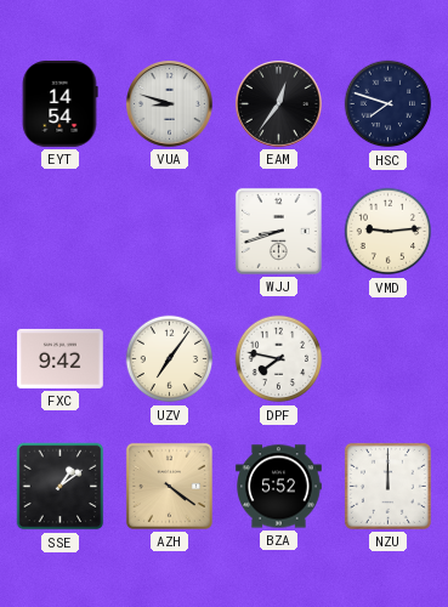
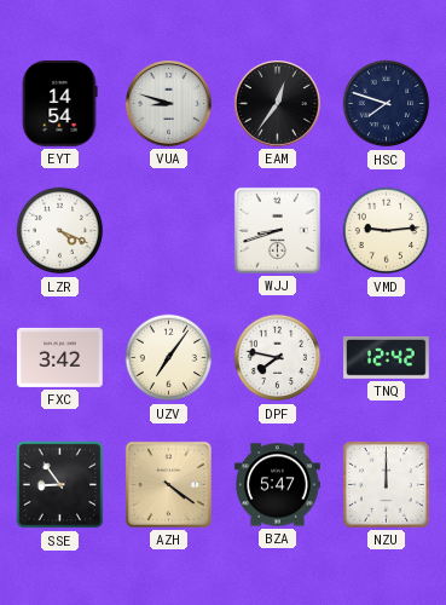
LZR: none -> 4:19
FXC: 9:42 -> 3:42
TNQ: none -> 12:42
SSE: 1:09 -> 8:54
BZA: 5:52 -> 5:47
